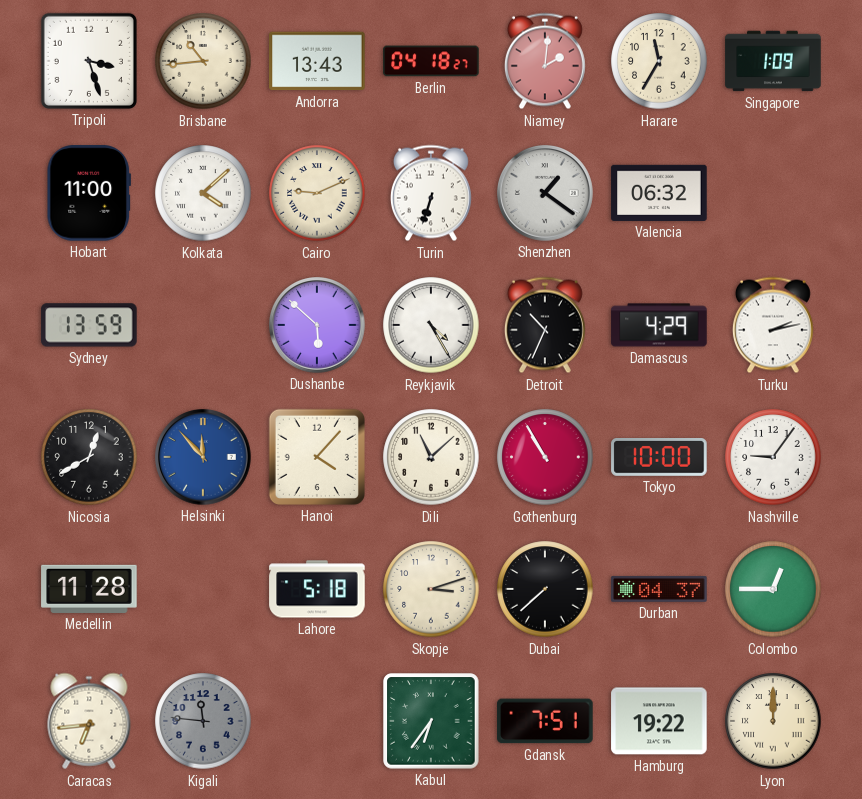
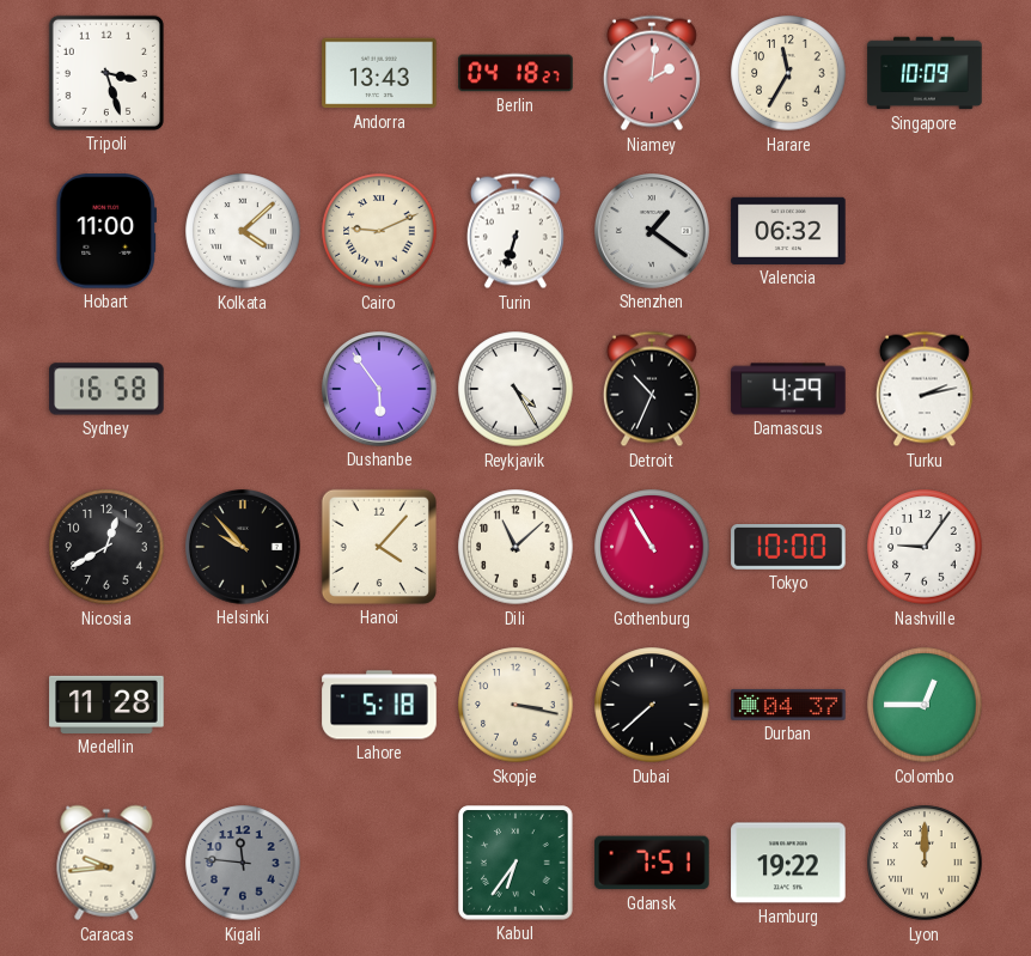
Brisbane: 10:44 -> none
Singapore: 1:09 -> 10:09
Sydney: 13:59 -> 16:58
Dushanbe: 5:52 -> 5:54
Helsinki: 11:53 -> 9:53
Helsinki dial: blue -> black
Skopje: 3:12 -> 3:17
Caracas: 6:44 -> 9:44
